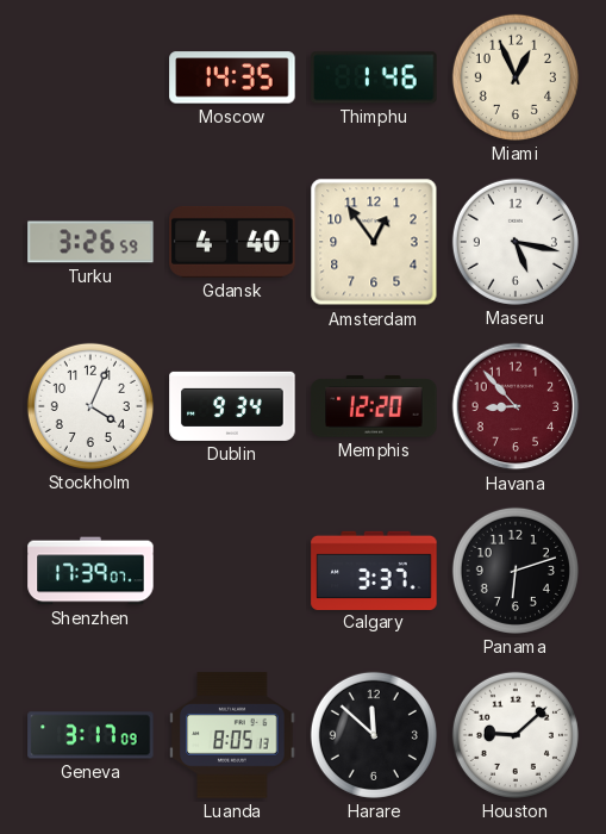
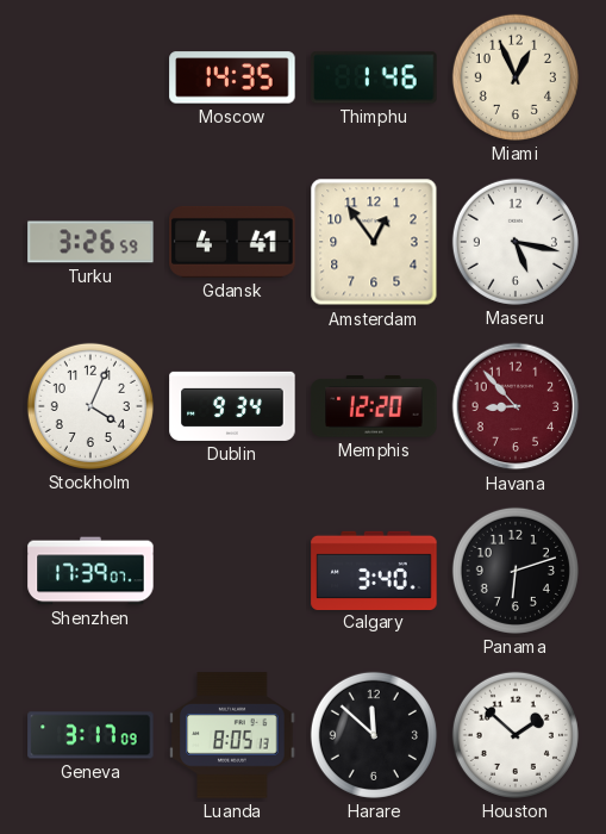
Gdansk: 4:40 -> 4:41
Calgary: 3:37 -> 3:40
Houston: 9:08 -> 1:52
